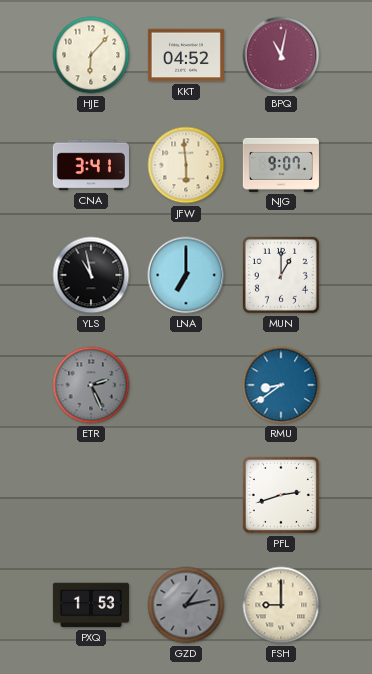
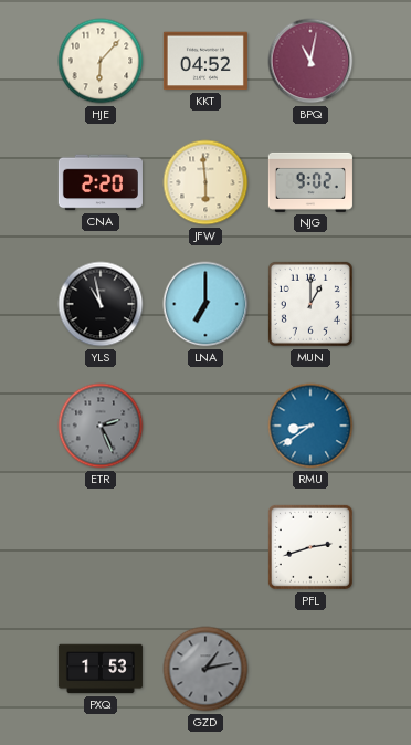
CNA: 3:41 -> 2:20
NJG: 9:07 -> 9:02
FSH: 9:00 -> none
